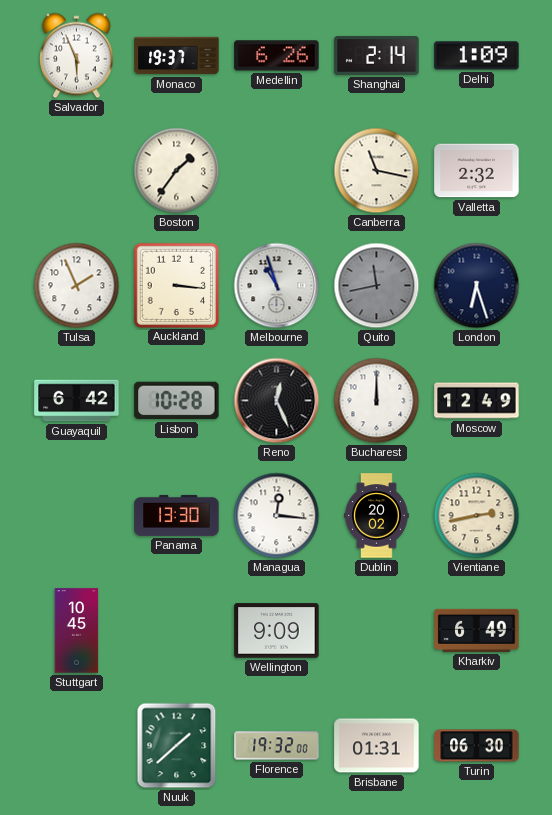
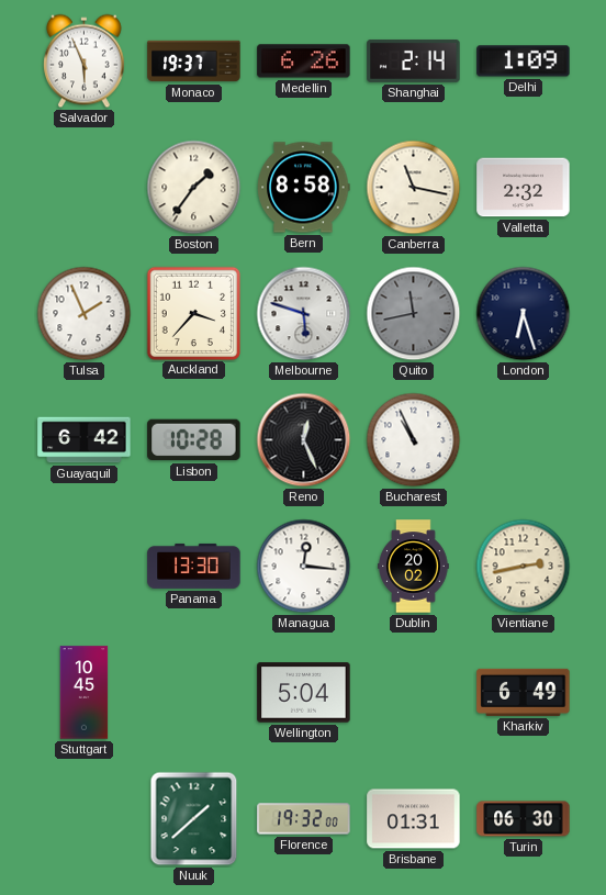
Bern: none -> 8:58
Auckland: 3:16 -> 3:37
Melbourne: 10:57 -> 5:48
Bucharest: 12:00 -> 10:56
Moscow: 12:49 -> none
Wellington: 9:09 -> 5:04
